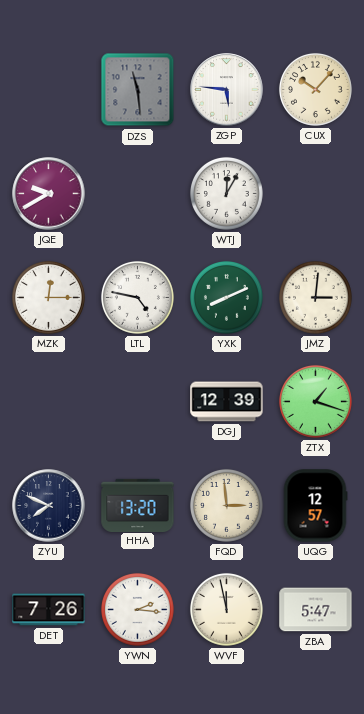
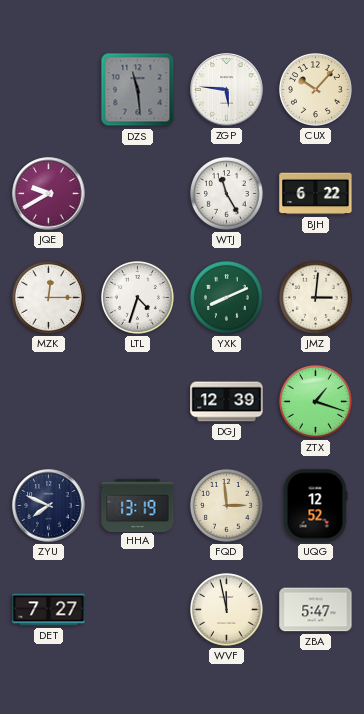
WTJ: 12:05 -> 11:25
BJH: none -> 6:22
LTL: 4:47 -> 4:33
HHA: 13:20 -> 13:19
UQG: 12:57 -> 12:52
DET: 7:26 -> 7:27
YWN: 2:16 -> none
